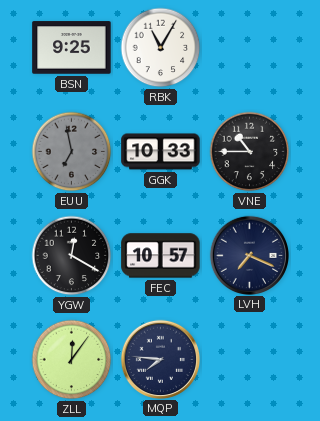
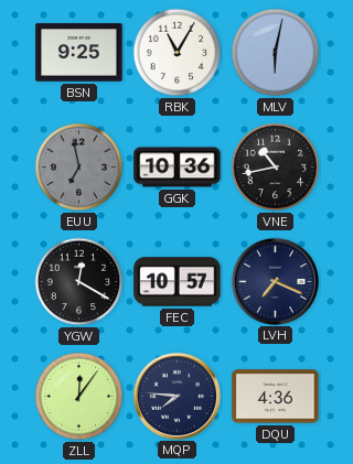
MLV: none -> 6:02
GGK: 10:33 -> 10:36
VNE: 10:45 -> 10:43
DQU: none -> 4:36
